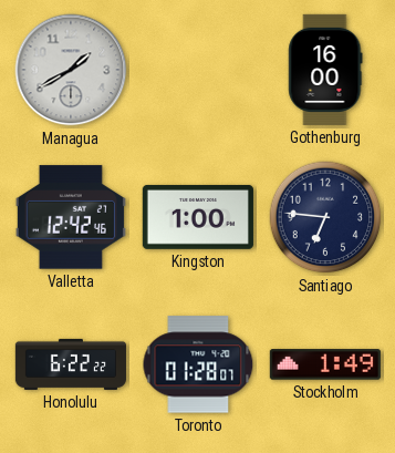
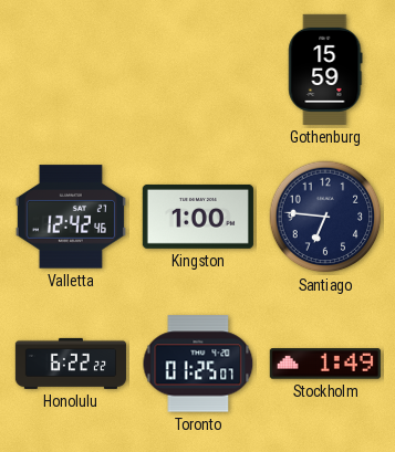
Managua: 1:40 -> none
Gothenburg: 16:00 -> 15:59
Toronto: 01:28 -> 01:25
